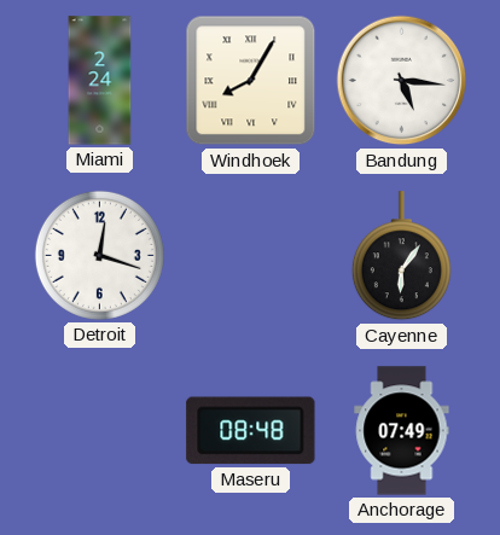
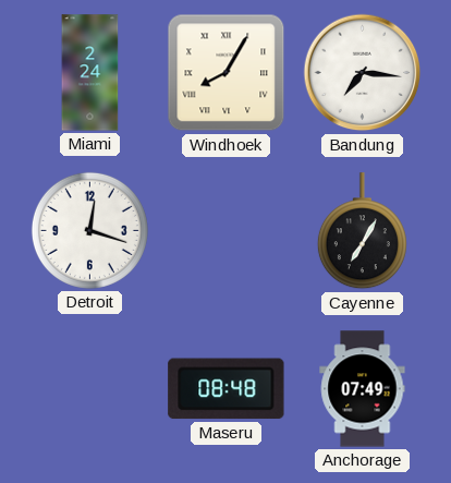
Bandung: 5:16 -> 7:16
Cayenne: 6:06 -> 7:05
